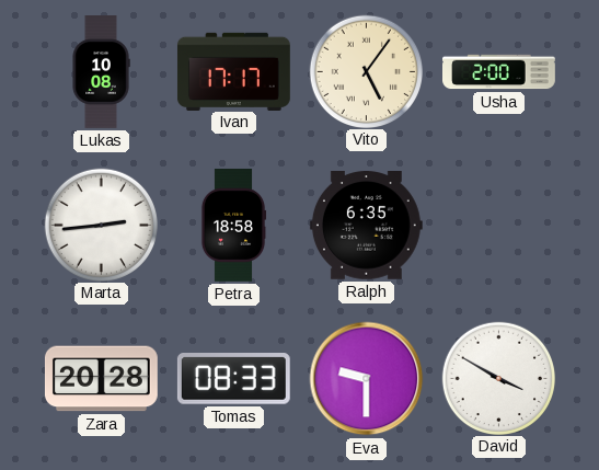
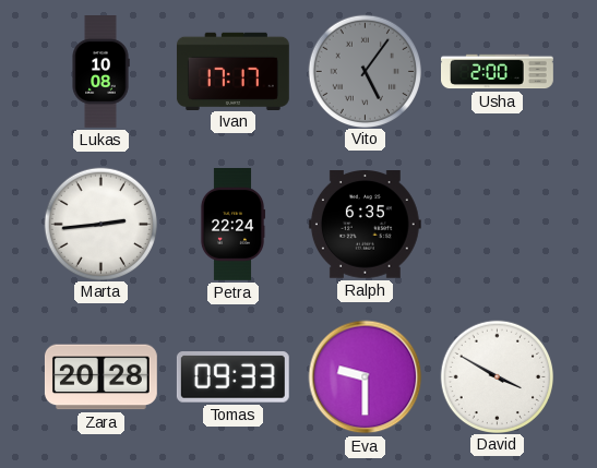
Vito dial: cream -> grey
Petra: 18:58 -> 22:24
Tomas: 08:33 -> 09:33
